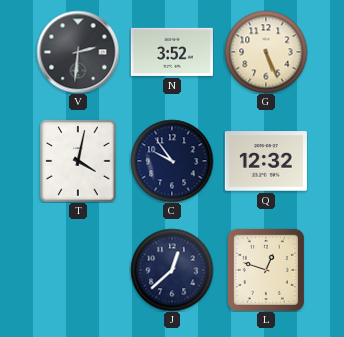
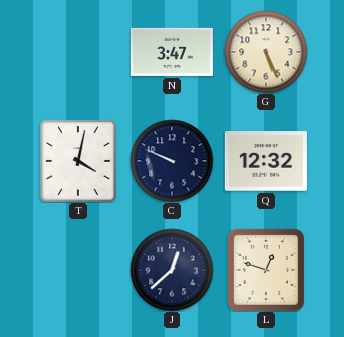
V: 2:31 -> none
N: 3:52 -> 3:47
C: 9:54 -> 9:49
